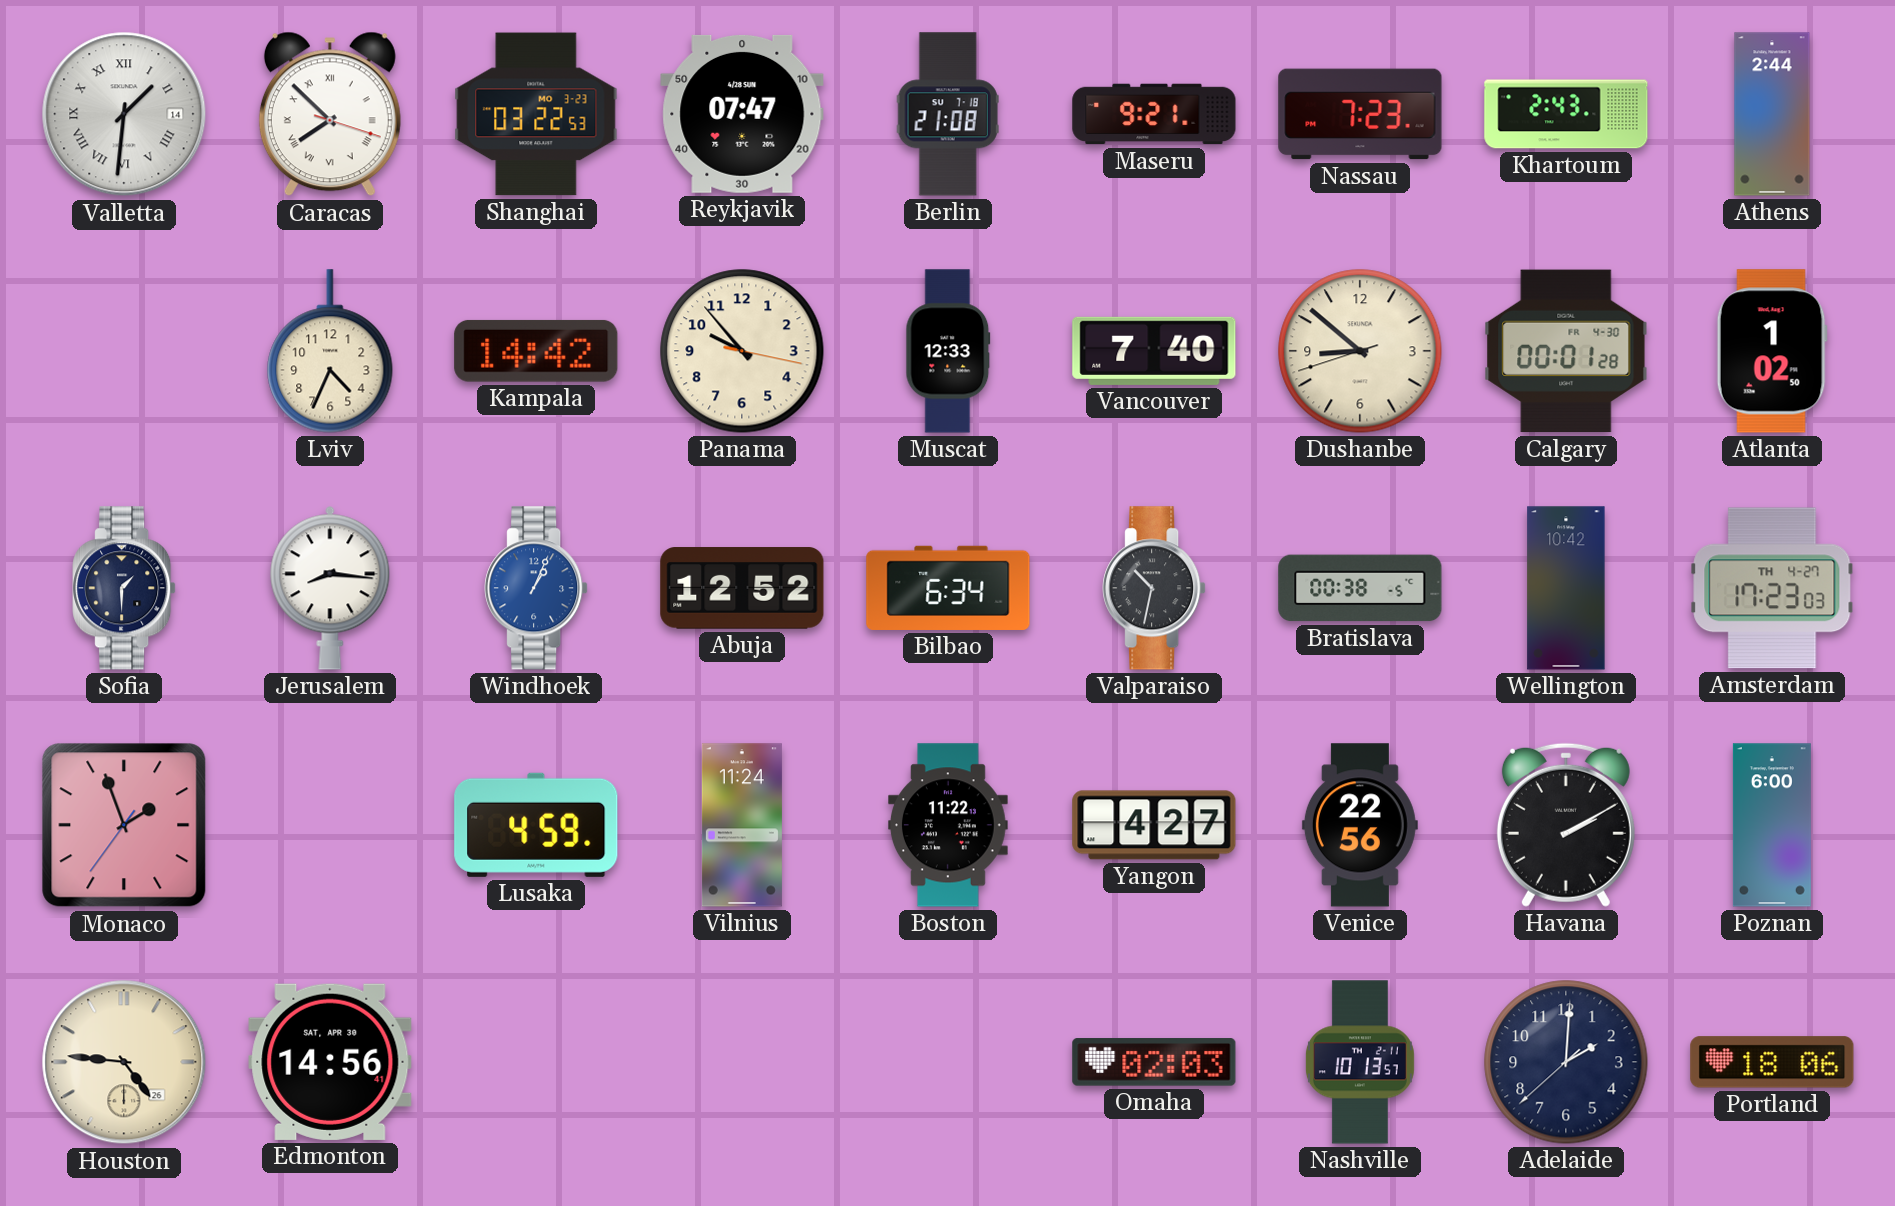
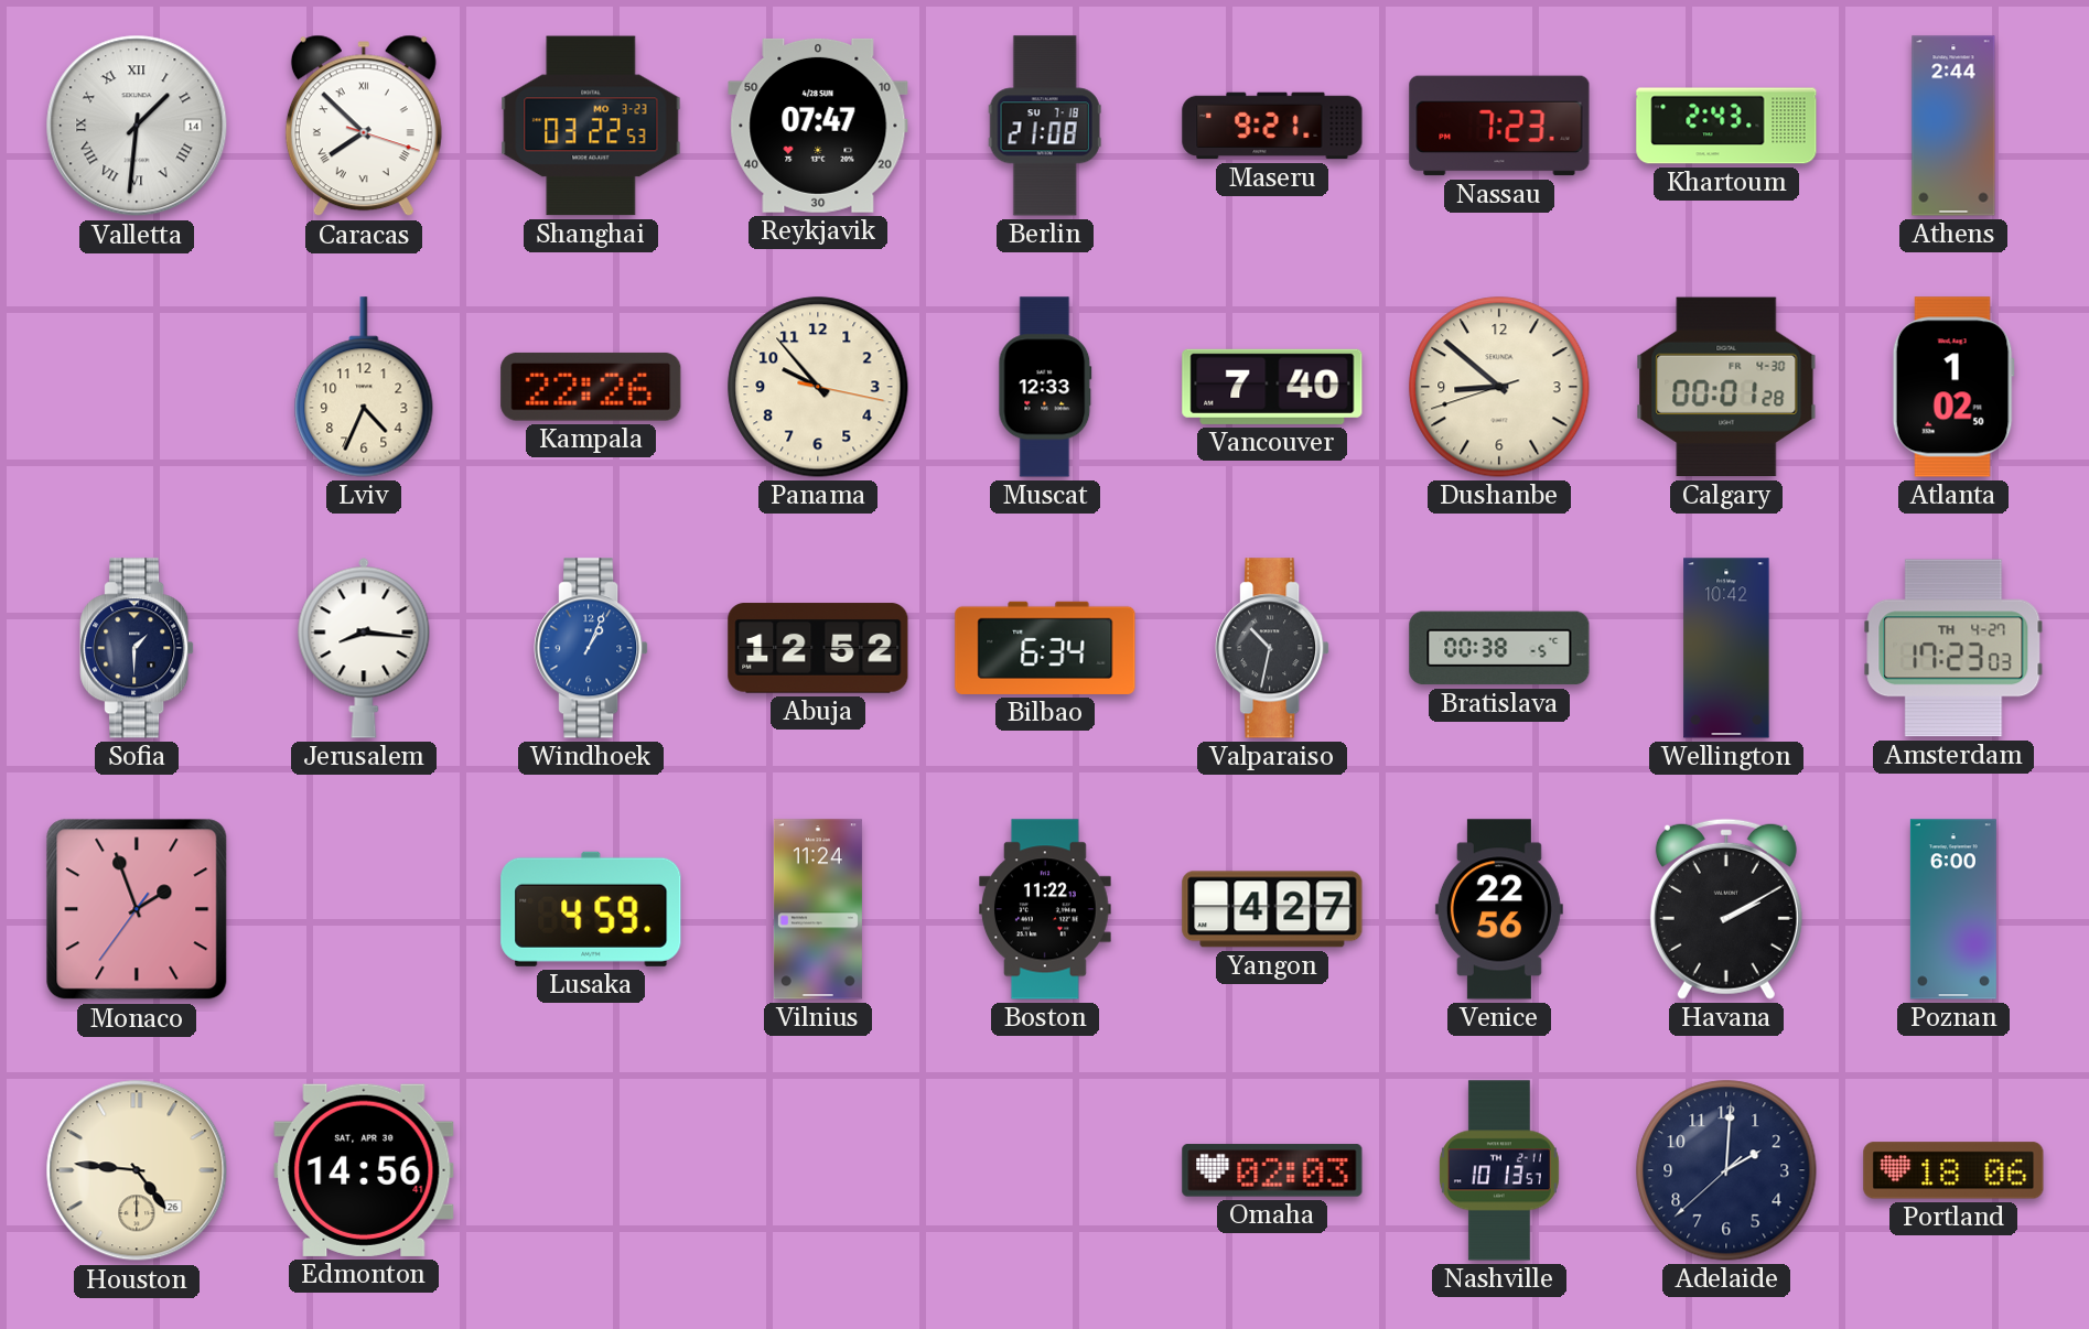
Kampala: 14:42 -> 22:26
